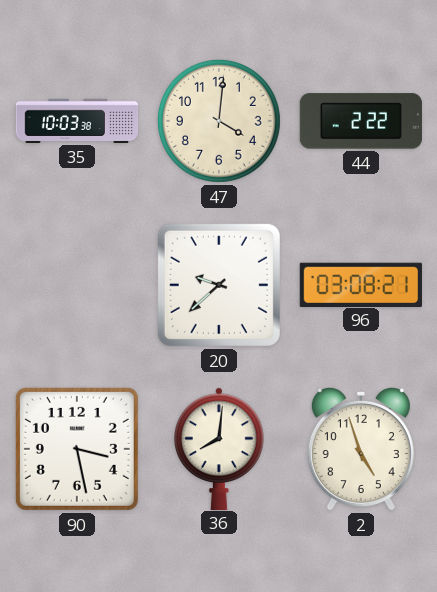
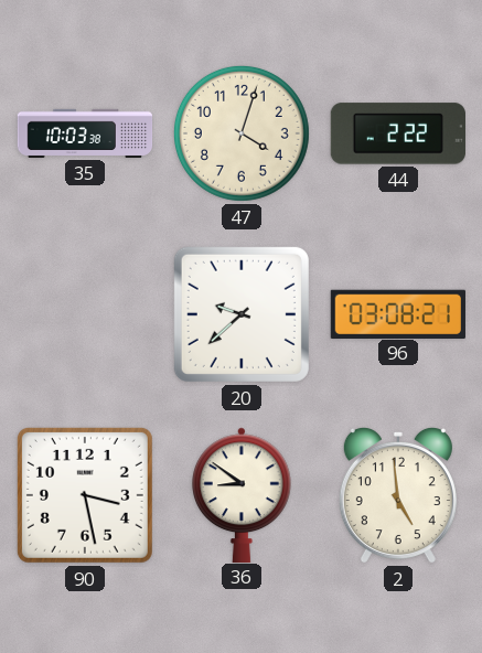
47: 4:01 -> 4:03
36: 8:01 -> 8:51
2: 4:57 -> 4:59
